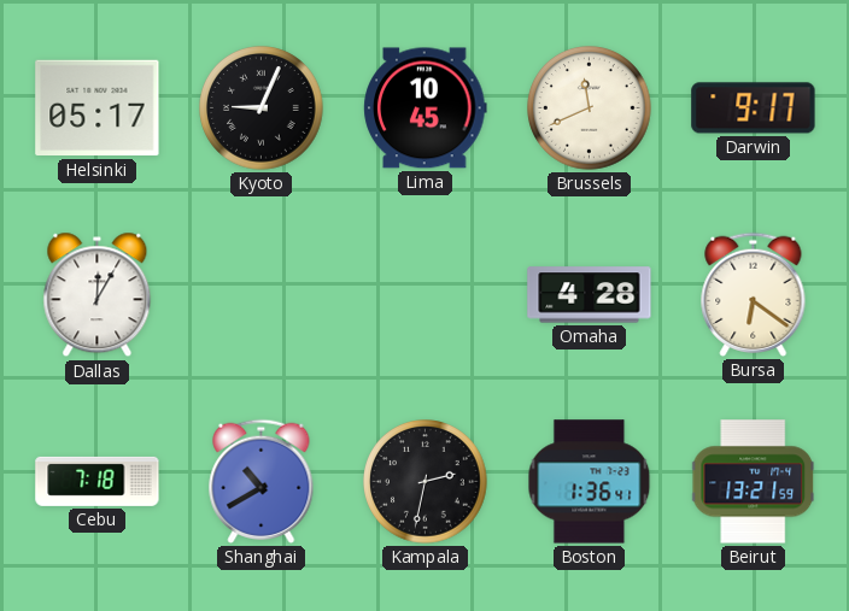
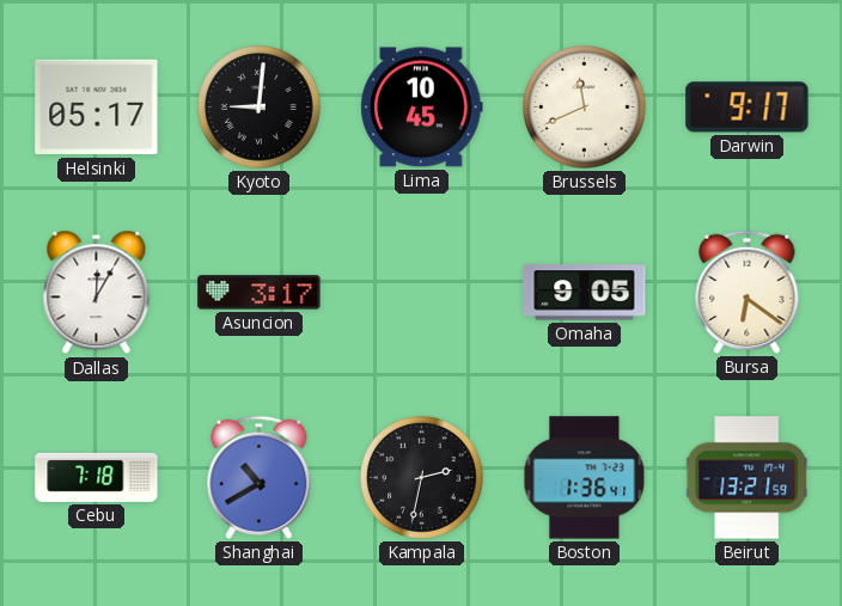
Kyoto: 9:04 -> 9:01
Asuncion: none -> 3:17
Omaha: 4:28 -> 9:05
